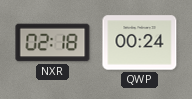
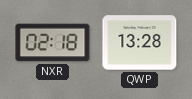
QWP: 00:24 -> 13:28
